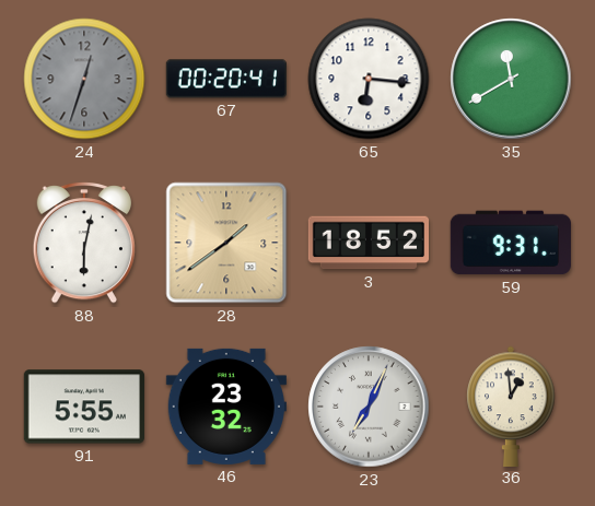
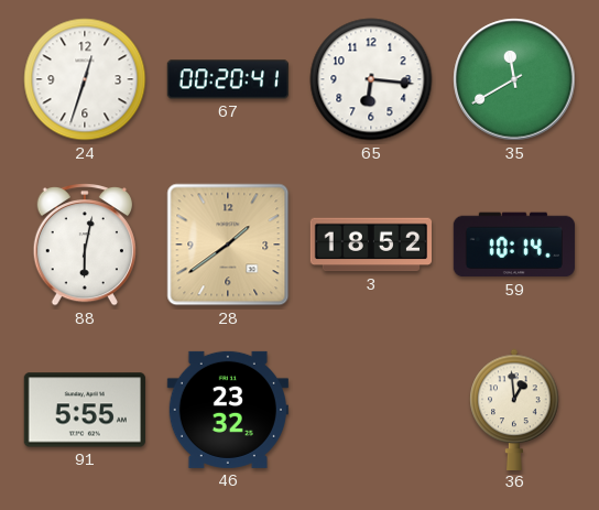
24 dial: grey -> white
59: 9:31 -> 10:14
23: 7:04 -> none
